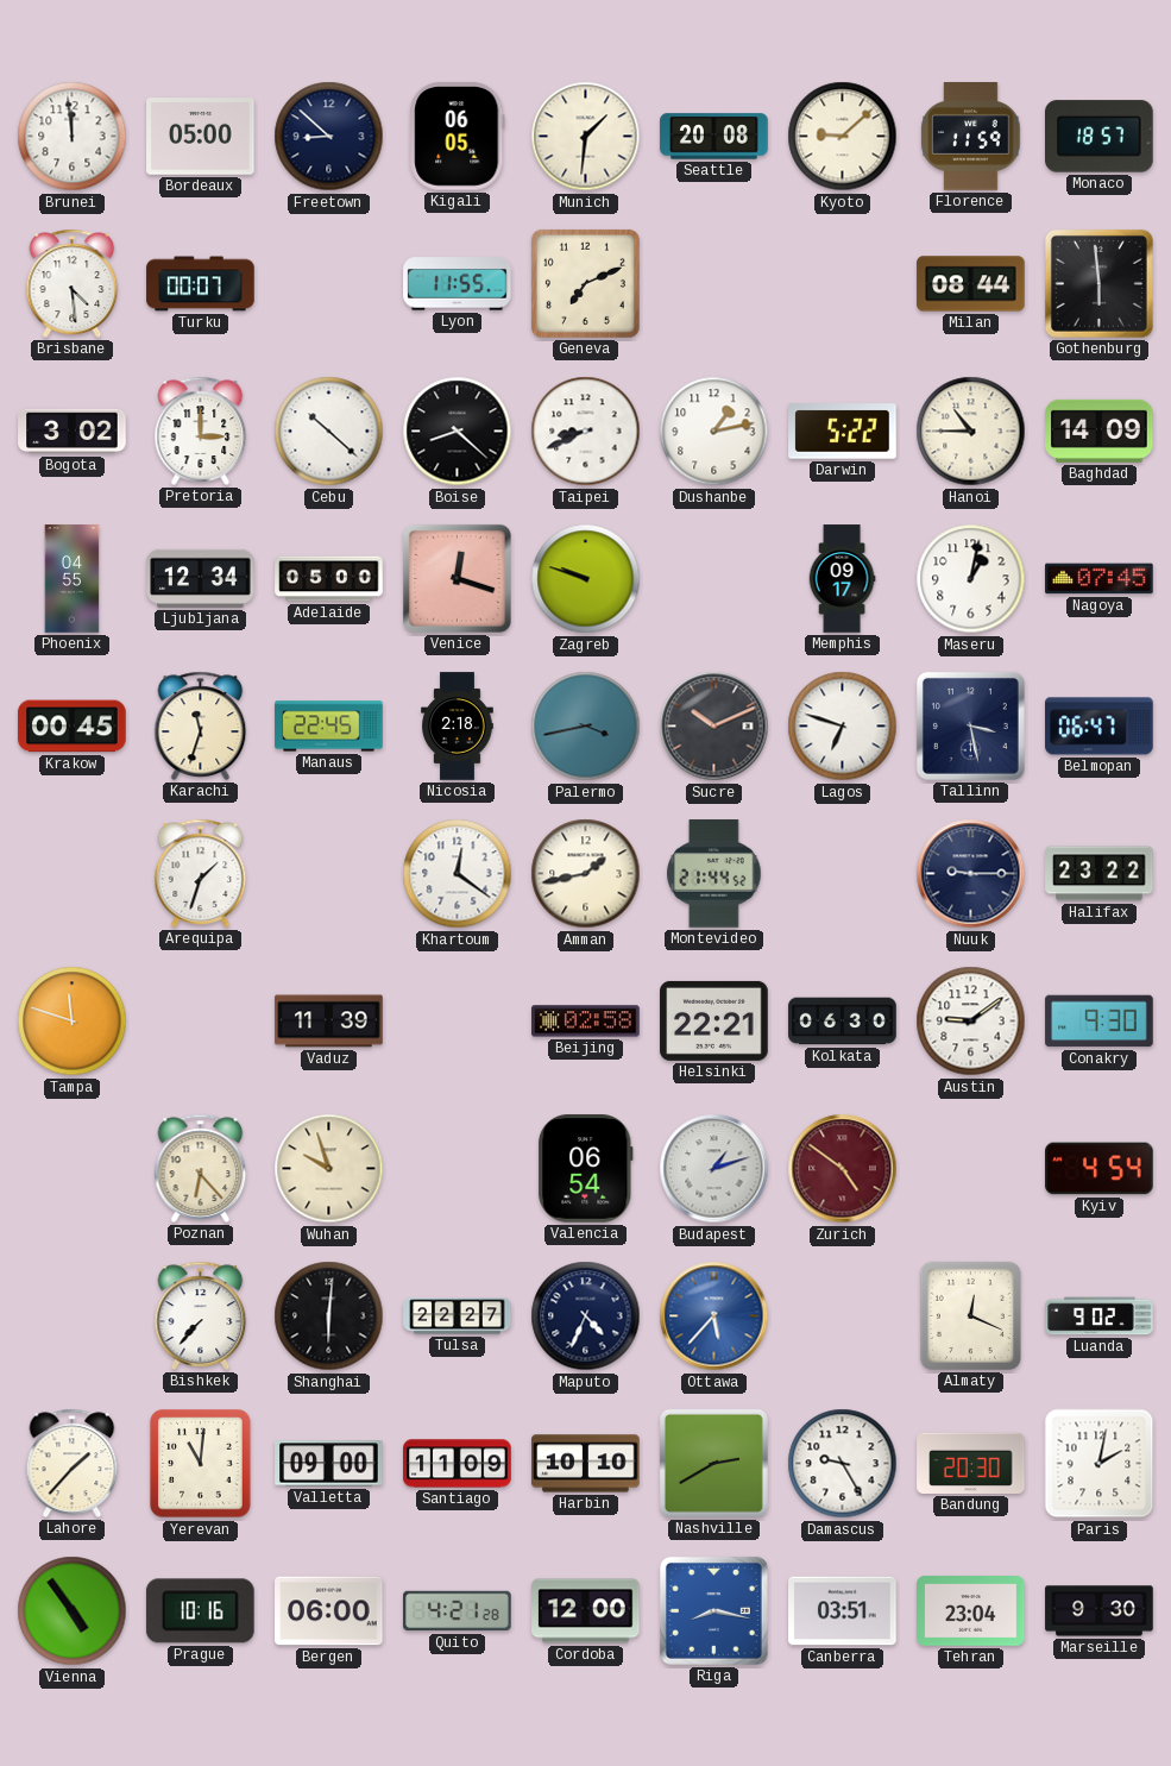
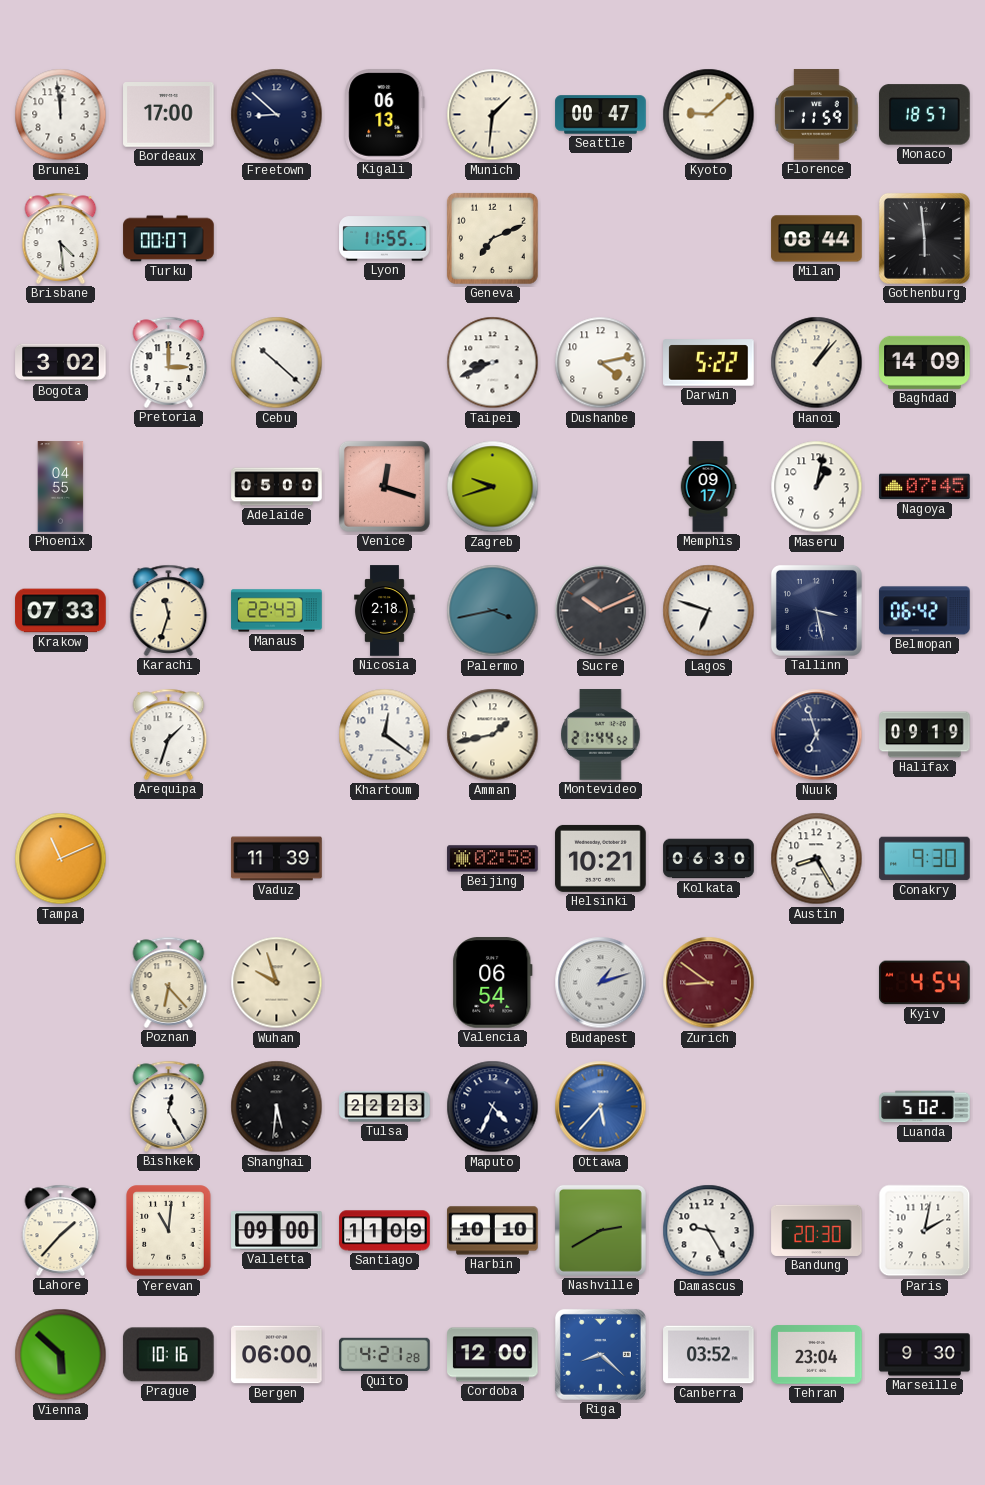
Bordeaux: 05:00 -> 17:00
Kigali: 06:05 -> 06:13
Seattle: 20:08 -> 00:47
Boise: 8:22 -> none
Dushanbe: 1:13 -> 4:13
Hanoi: 10:45 -> 1:07
Ljubljana: 12:34 -> none
Zagreb: 9:48 -> 9:42
Krakow: 00:45 -> 07:33
Manaus: 22:45 -> 22:43
Belmopan: 06:47 -> 06:42
Nuuk: 9:15 -> 6:57
Halifax: 23:22 -> 09:19
Tampa: 11:48 -> 11:11
Helsinki: 22:21 -> 10:21
Austin: 9:09 -> 8:25
Zurich: 4:51 -> 8:51
Bishkek: 7:37 -> 12:25
Shanghai: 6:01 -> 5:31
Tulsa: 22:27 -> 22:23
Almaty: 12:19 -> none
Luanda: 9:02 -> 5:02
Vienna: 4:54 -> 5:52
Riga: 8:17 -> 8:22
Canberra: 03:51 -> 03:52
